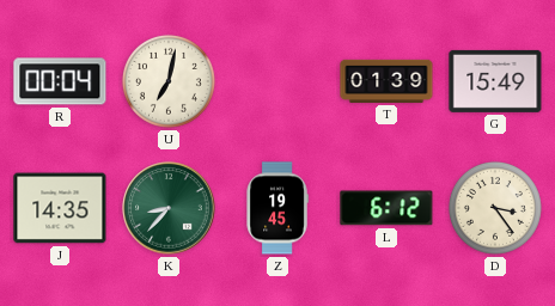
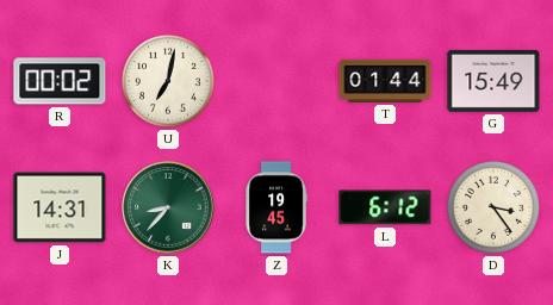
R: 00:04 -> 00:02
T: 01:39 -> 01:44
J: 14:35 -> 14:31
